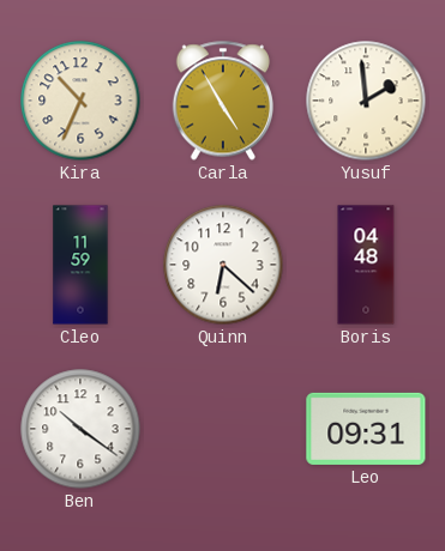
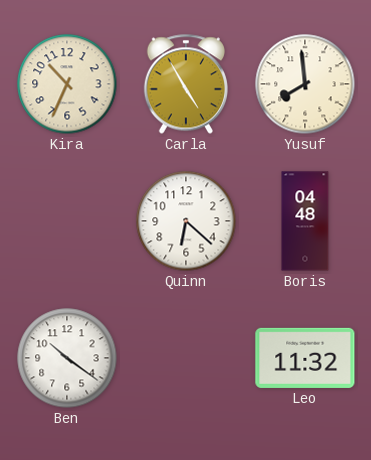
Yusuf: 1:59 -> 7:59
Cleo: 11:59 -> none
Leo: 09:31 -> 11:32
